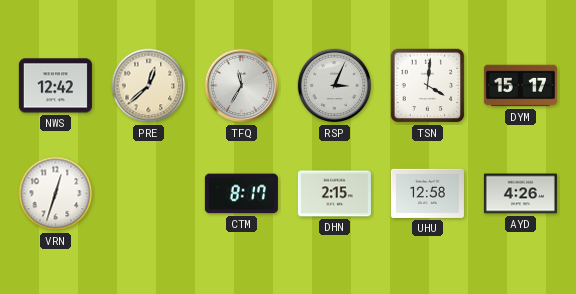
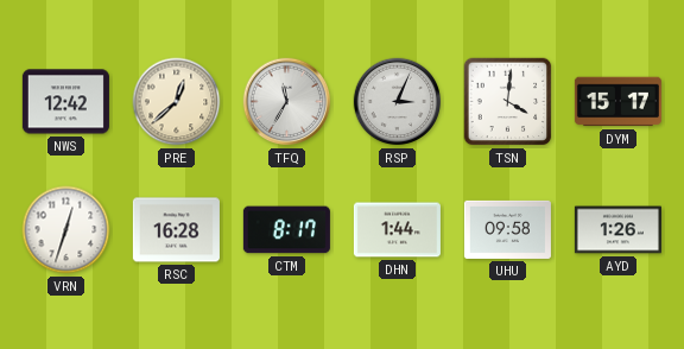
RSC: none -> 16:28
DHN: 2:15 -> 1:44
UHU: 12:58 -> 09:58
AYD: 4:26 -> 1:26
